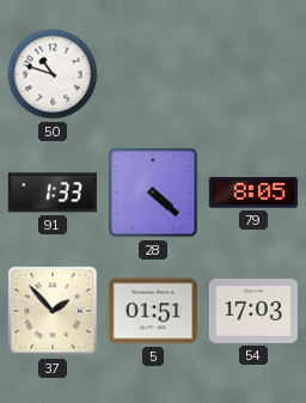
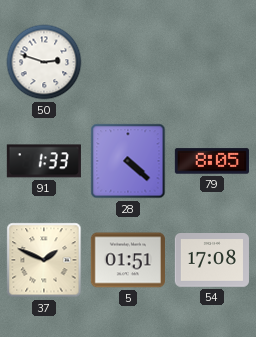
50: 10:48 -> 2:48
37: 1:53 -> 1:49
54: 17:03 -> 17:08
